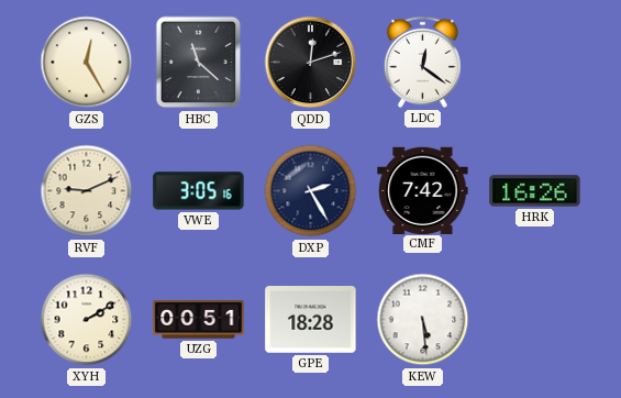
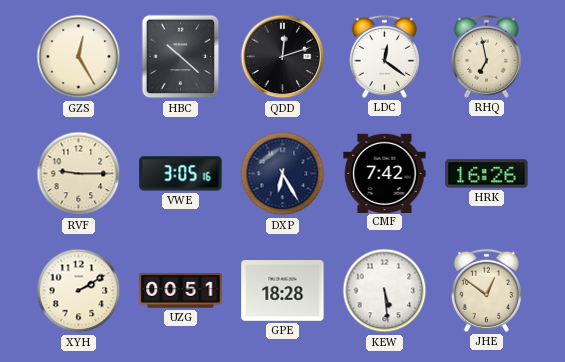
HBC: 11:22 -> 10:22
RHQ: none -> 6:58
RVF: 9:11 -> 9:15
DXP: 2:25 -> 6:25
JHE: none -> 12:51
